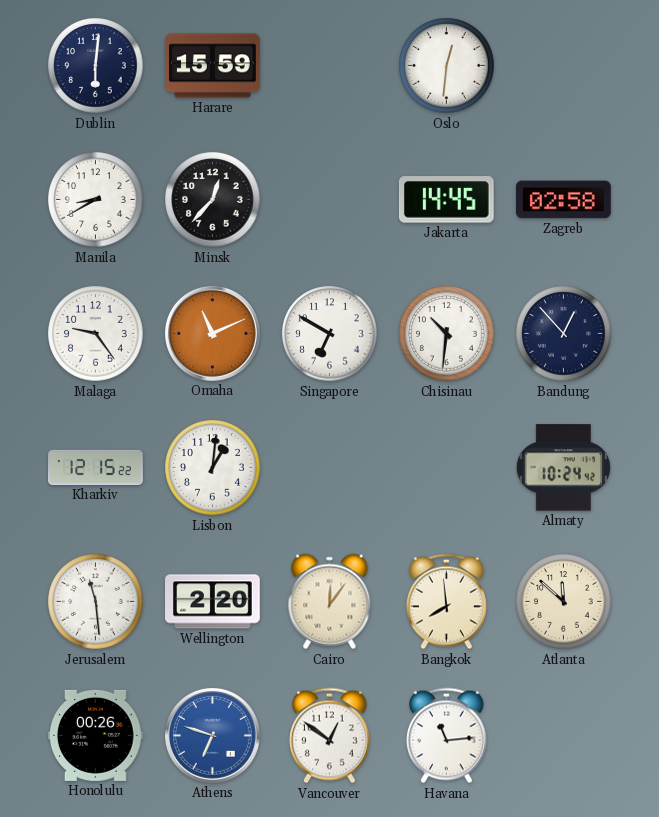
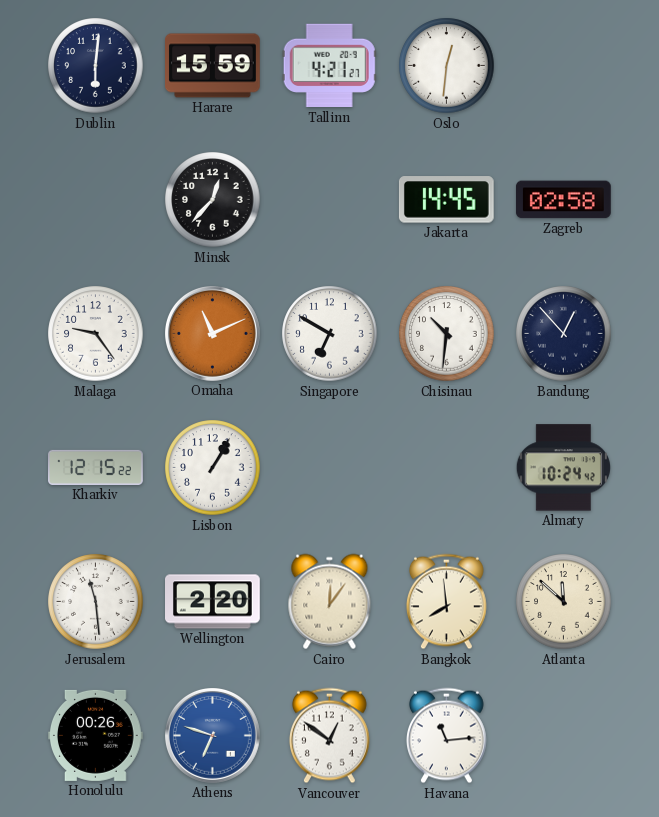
Tallinn: none -> 4:21
Manila: 8:40 -> none
Lisbon: 1:01 -> 1:05
